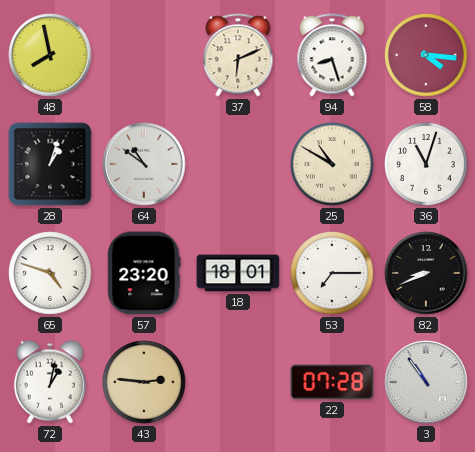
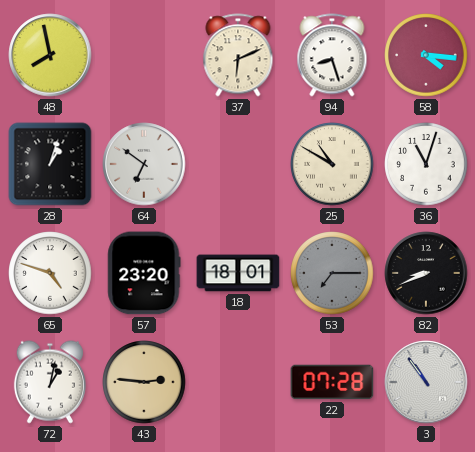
64: 10:51 -> 6:51
53 dial: white -> grey
